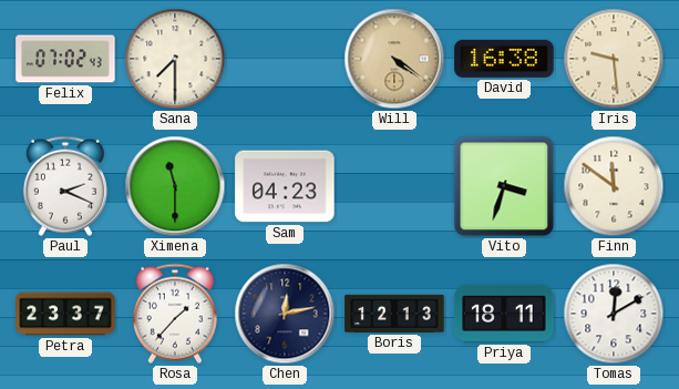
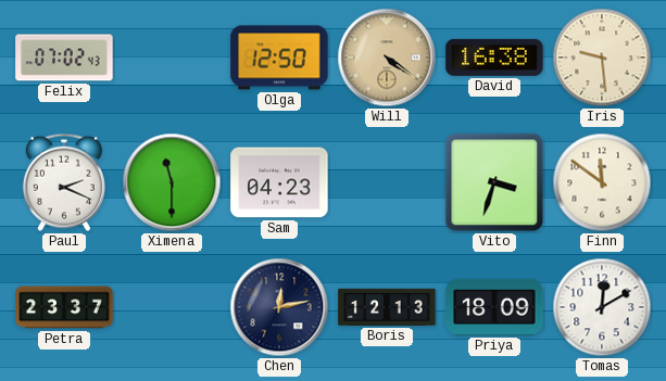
Sana: 7:30 -> none
Olga: none -> 12:50
Rosa: 1:37 -> none
Priya: 18:11 -> 18:09
